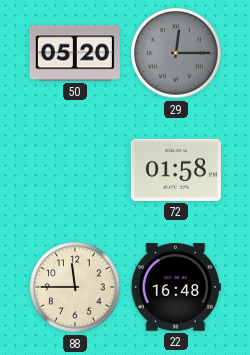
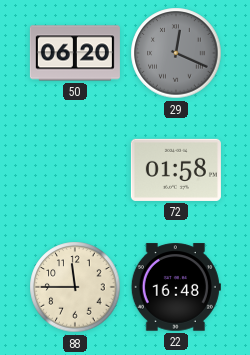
50: 05:20 -> 06:20
29: 12:15 -> 12:19
